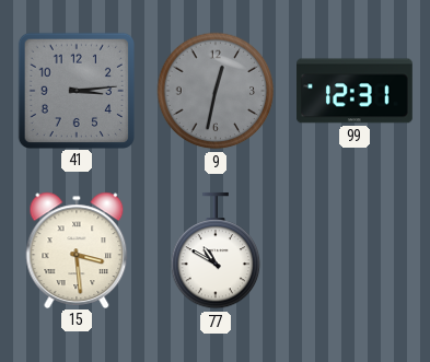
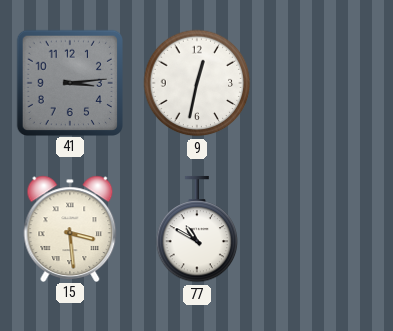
9 dial: grey -> white
99: 12:31 -> none
